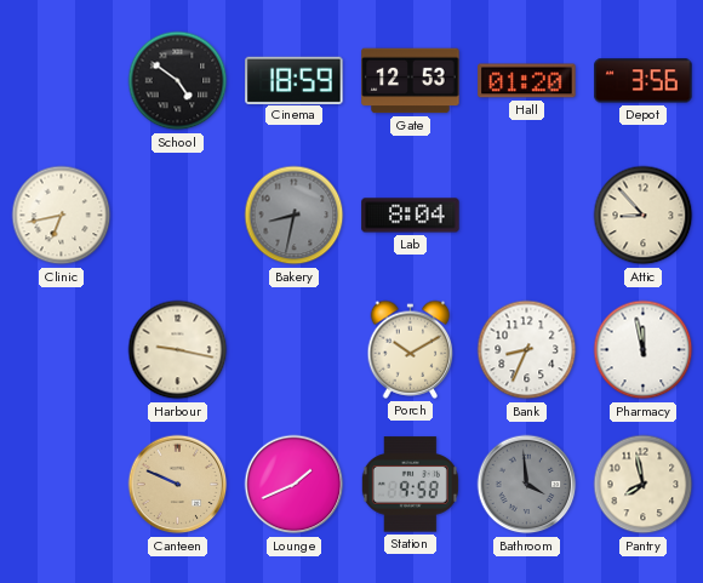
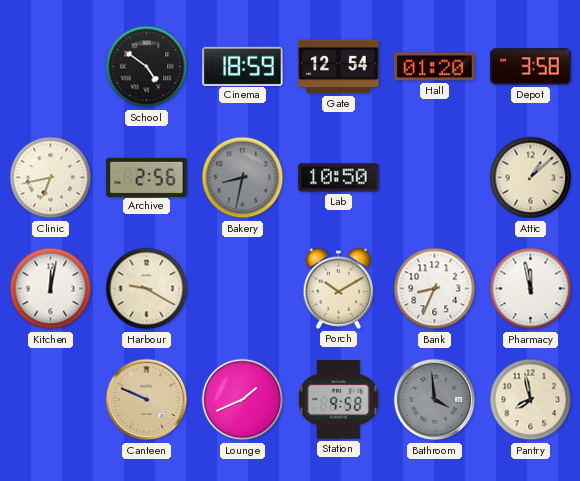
Gate: 12:53 -> 12:54
Depot: 3:56 -> 3:58
Archive: none -> 2:56
Lab: 8:04 -> 10:50
Attic: 8:53 -> 1:08
Kitchen: none -> 12:02
Harbour: 9:17 -> 9:20
